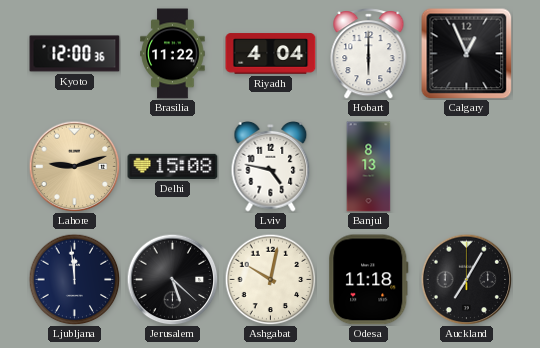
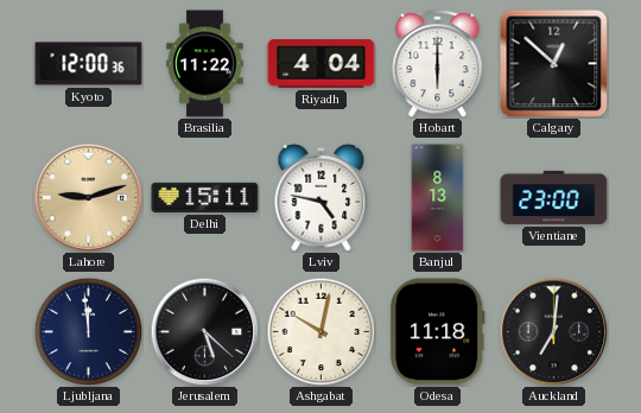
Calgary: 12:56 -> 12:52
Delhi: 15:08 -> 15:11
Vientiane: none -> 23:00
Auckland: 7:05 -> 7:01
